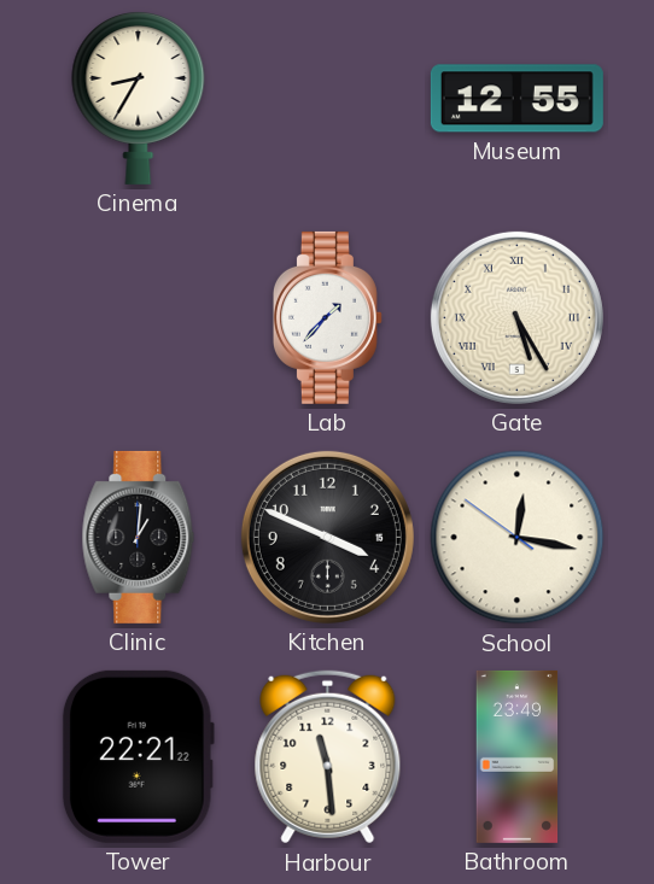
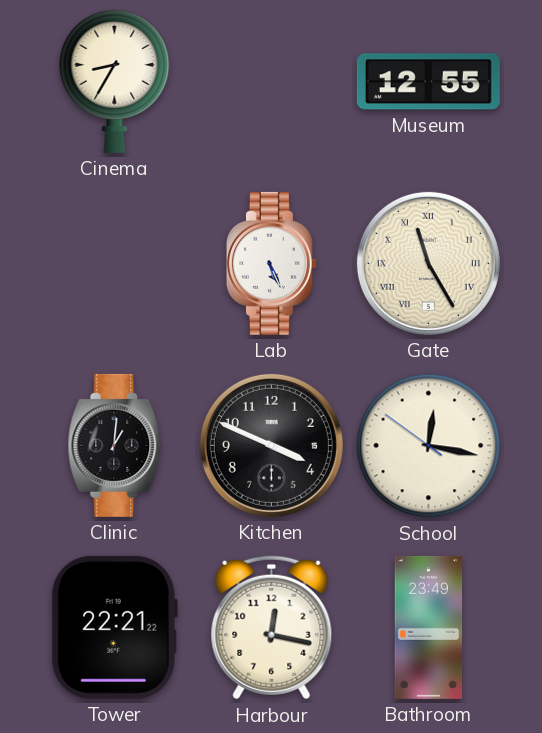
Lab: 1:37 -> 5:26
Gate: 5:25 -> 11:25
Harbour: 11:29 -> 12:17
